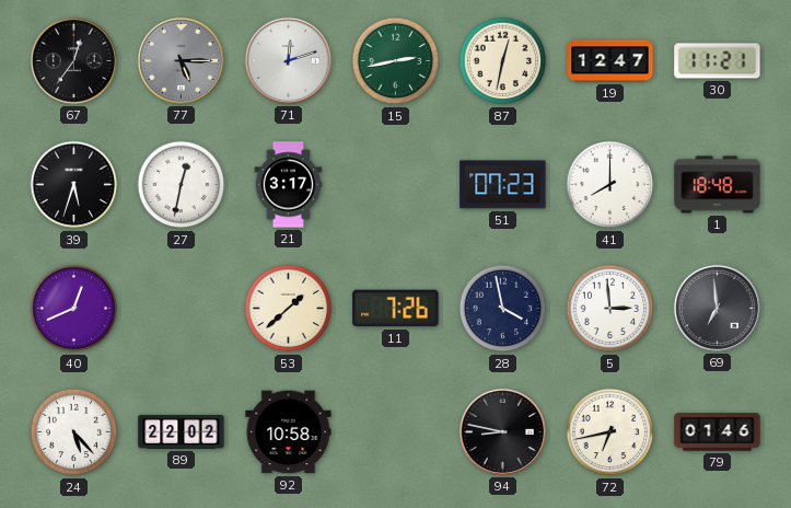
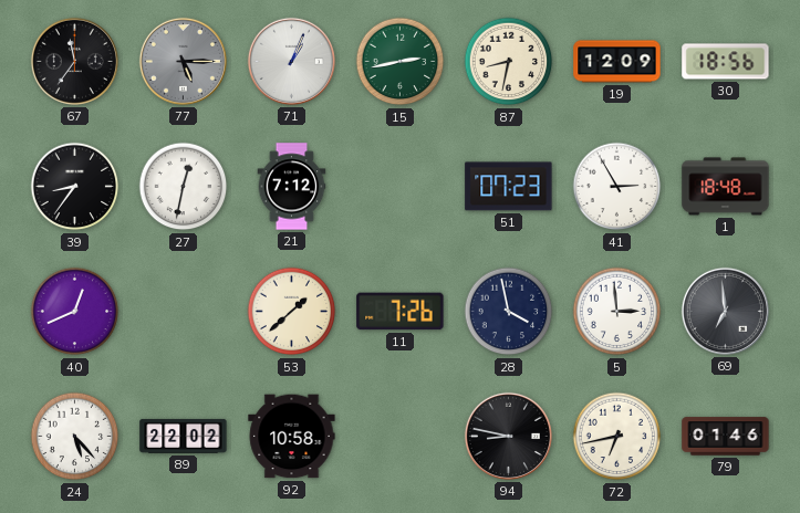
67: 12:36 -> 11:36
71: 12:12 -> 1:04
87: 12:32 -> 8:32
19: 12:47 -> 12:09
30: 11:21 -> 18:56
39: 5:33 -> 8:36
21: 3:17 -> 7:12
41: 8:00 -> 2:55
